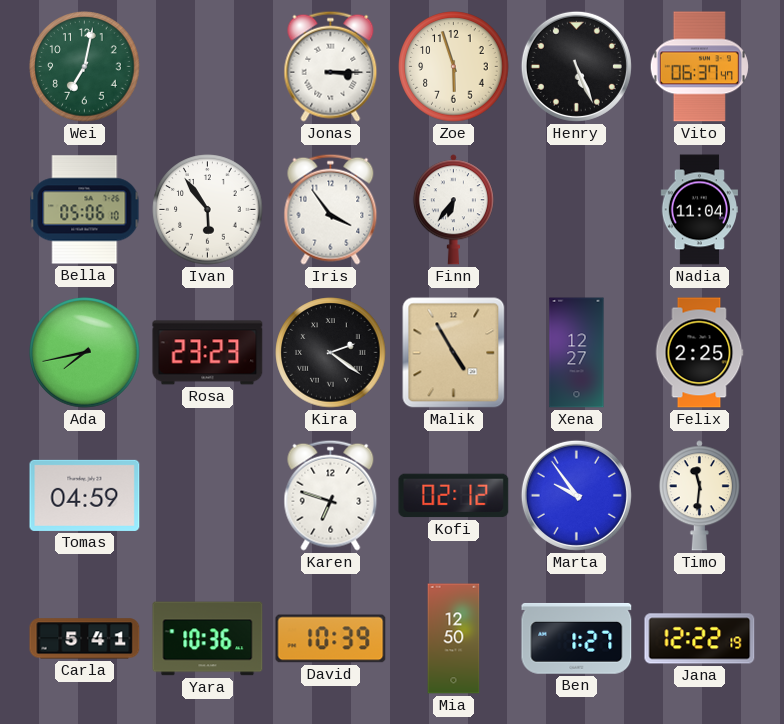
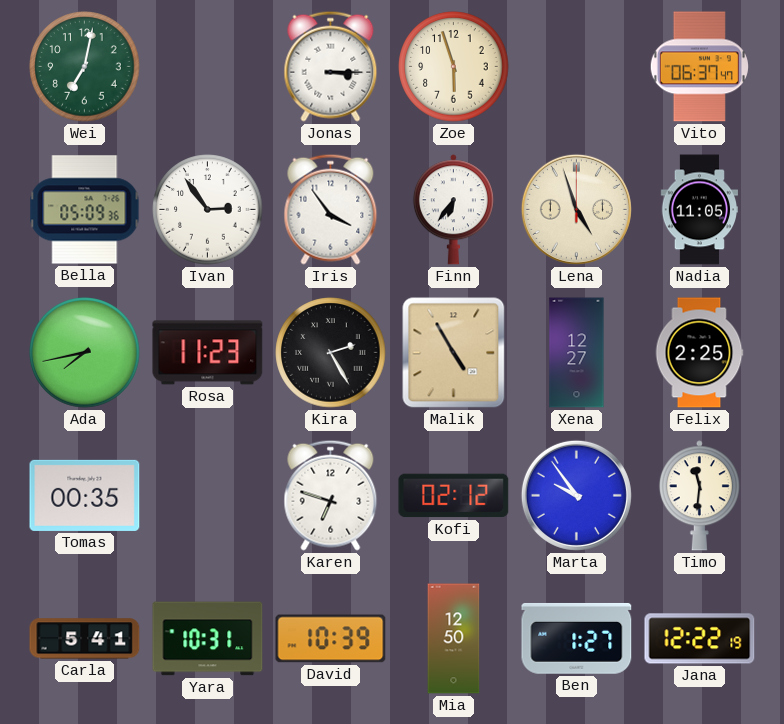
Henry: 5:26 -> none
Bella: 05:06 -> 05:09
Ivan: 5:54 -> 2:54
Lena: none -> 4:57
Nadia: 11:04 -> 11:05
Rosa: 23:23 -> 11:23
Kira: 2:21 -> 2:25
Tomas: 04:59 -> 00:35
Yara: 10:36 -> 10:31
